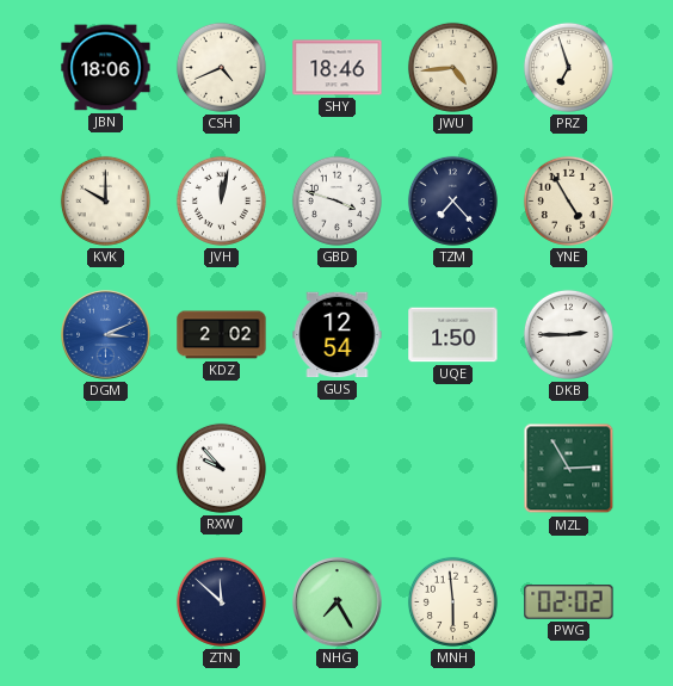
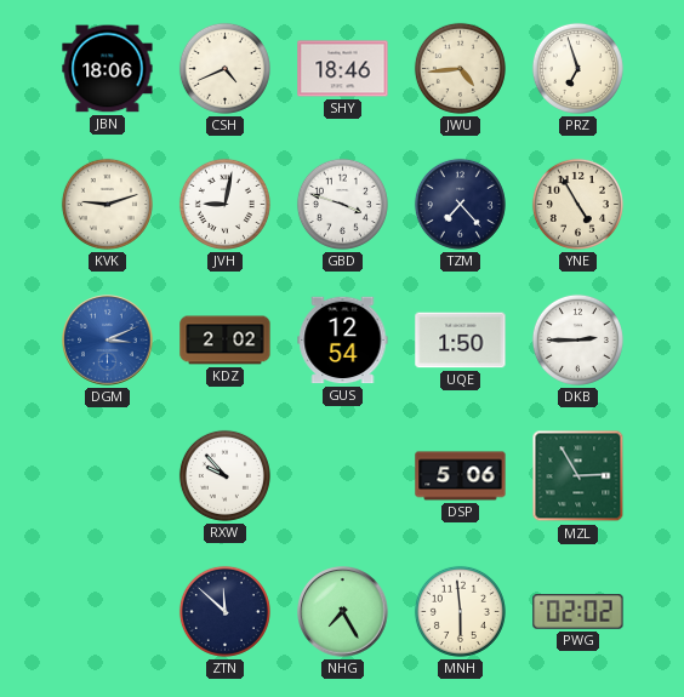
KVK: 10:00 -> 9:12
JVH: 12:02 -> 9:02
DSP: none -> 5:06
